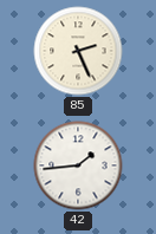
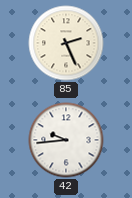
42: 1:44 -> 9:44
